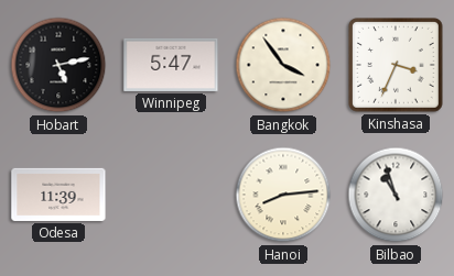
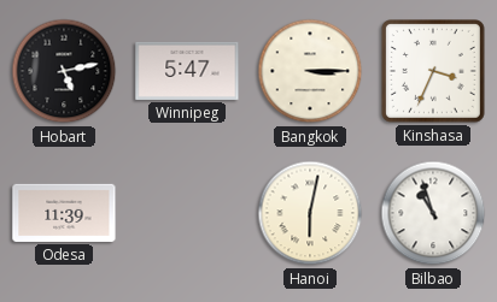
Bangkok: 3:54 -> 3:15
Hanoi: 8:14 -> 6:02
